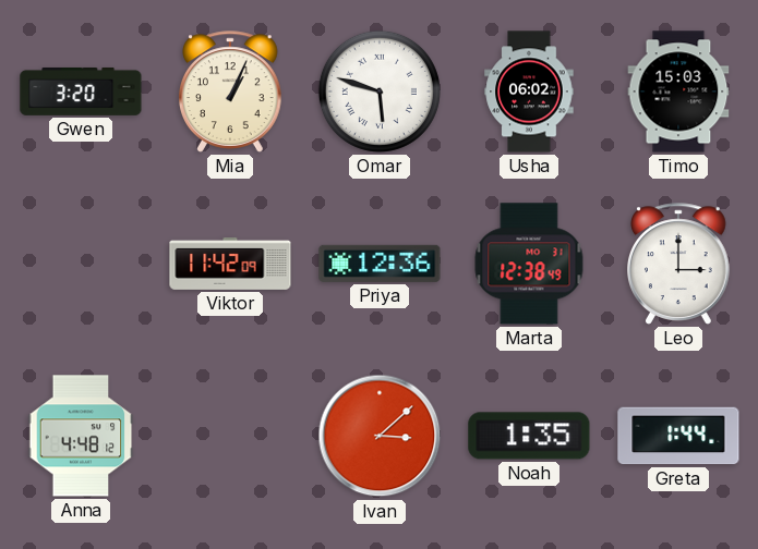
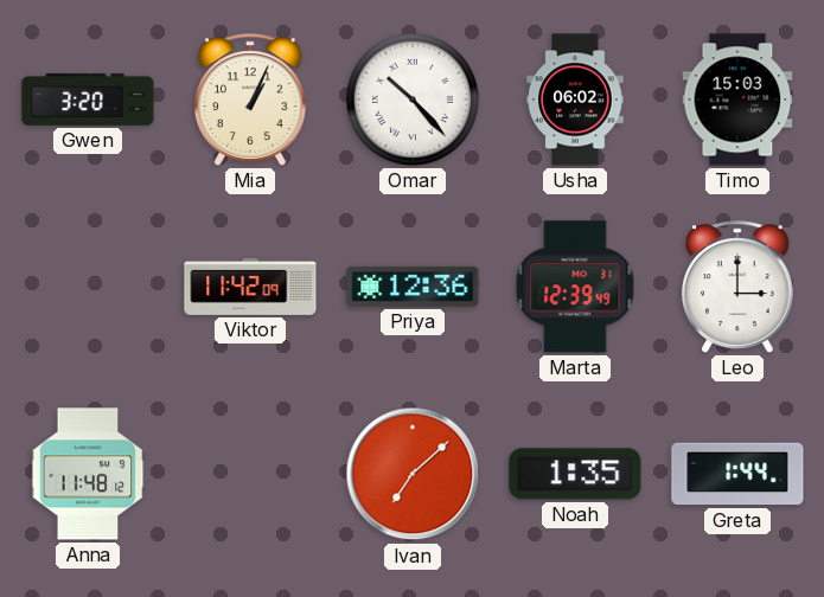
Omar: 5:48 -> 10:23
Marta: 12:38 -> 12:39
Anna: 4:48 -> 11:48
Ivan: 3:08 -> 7:08
